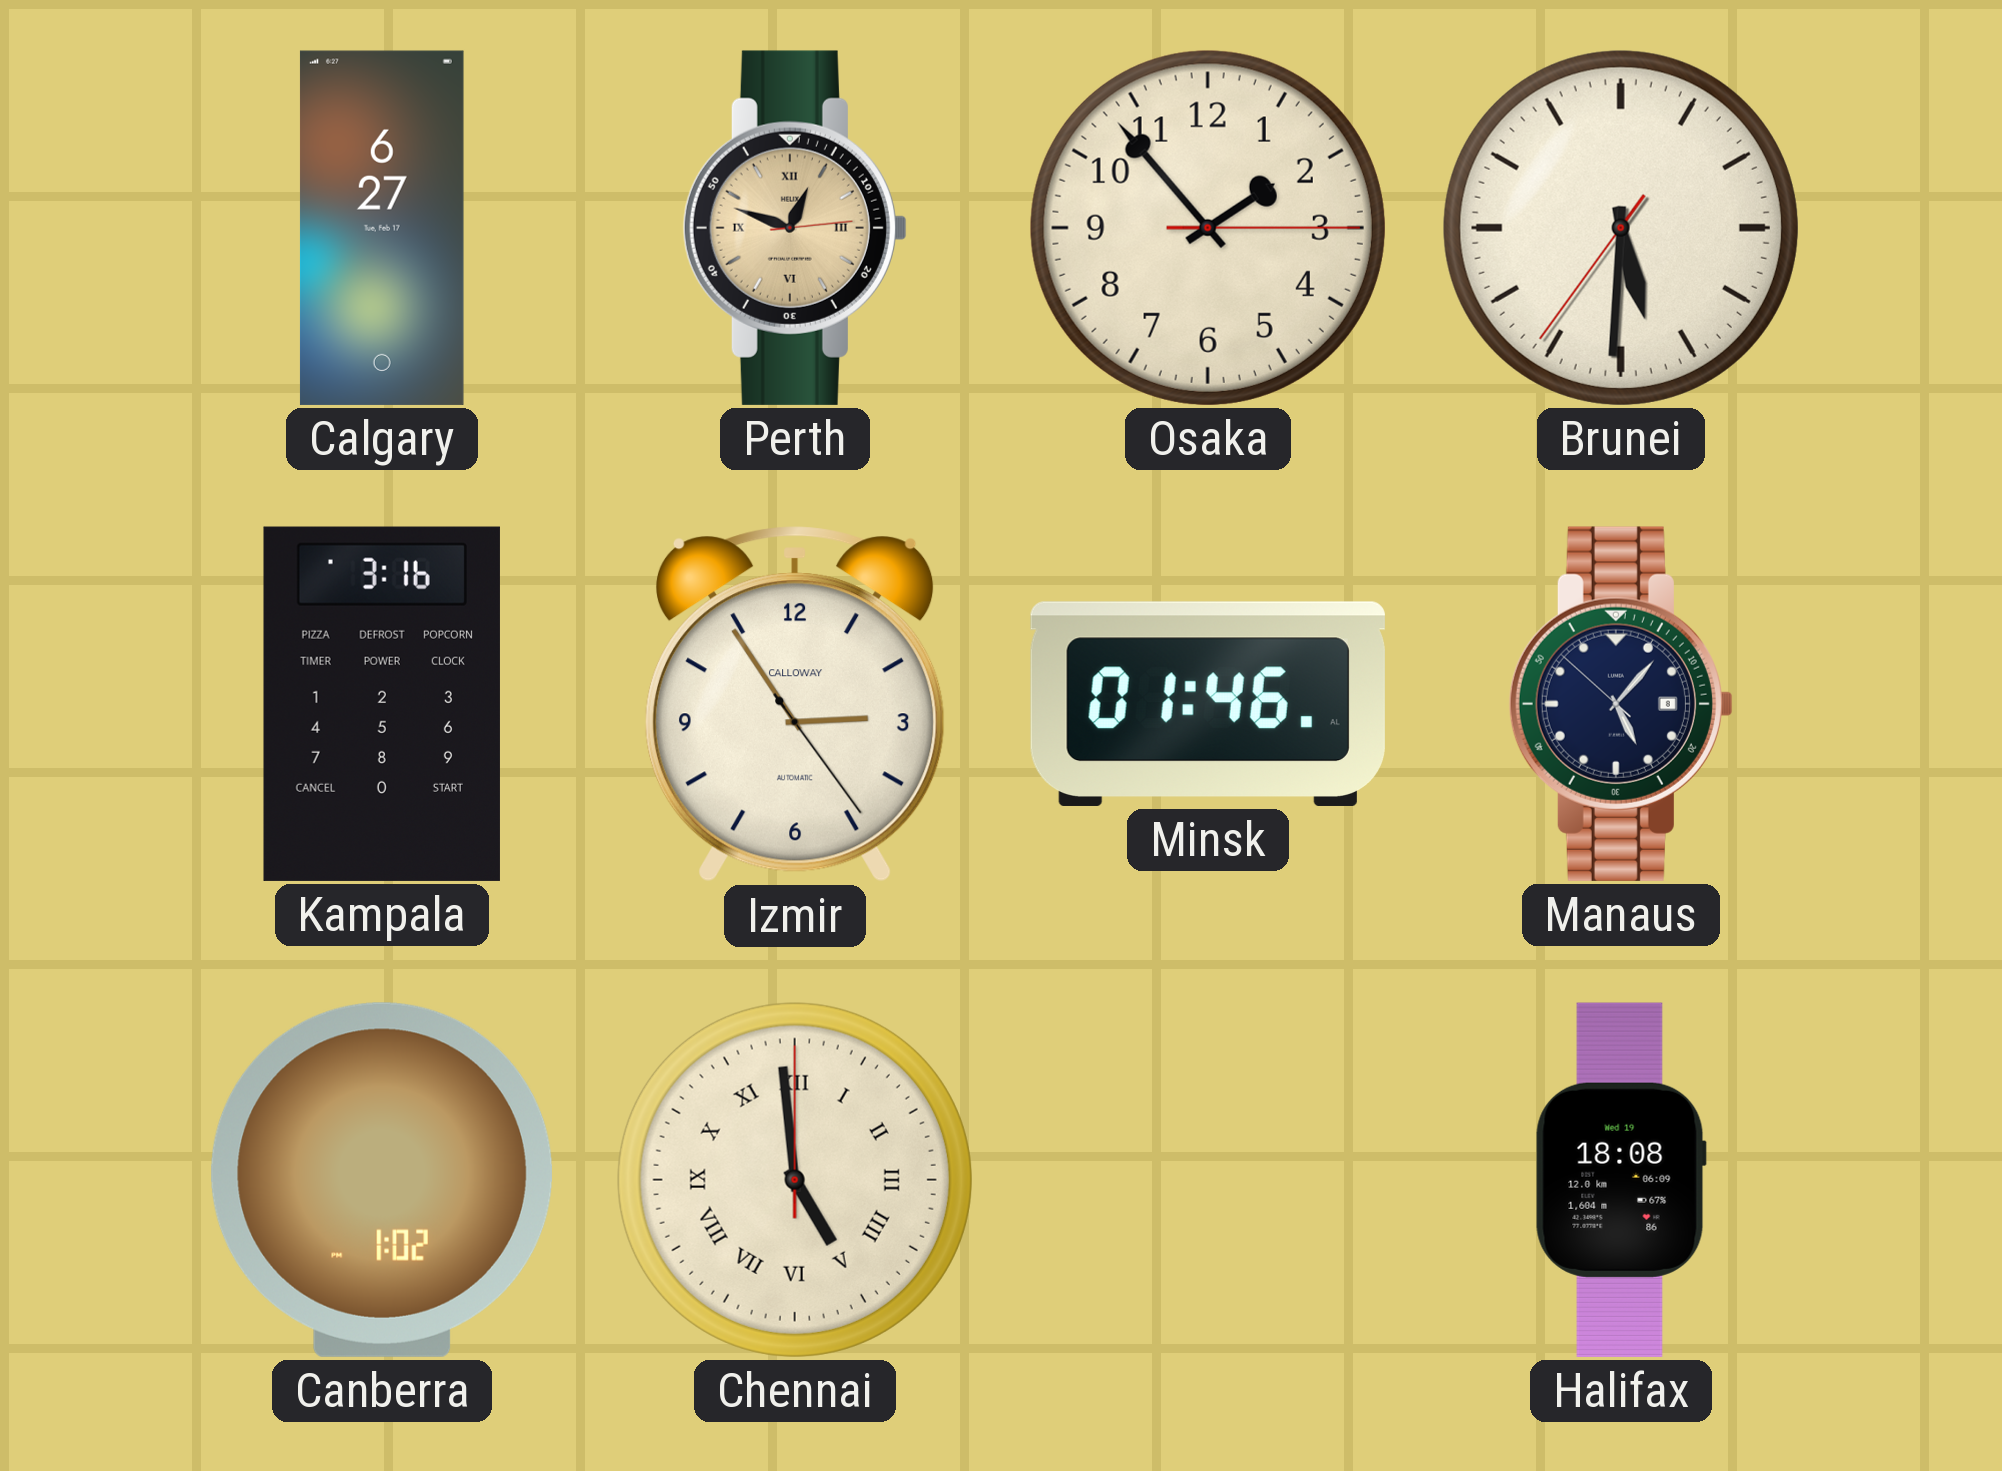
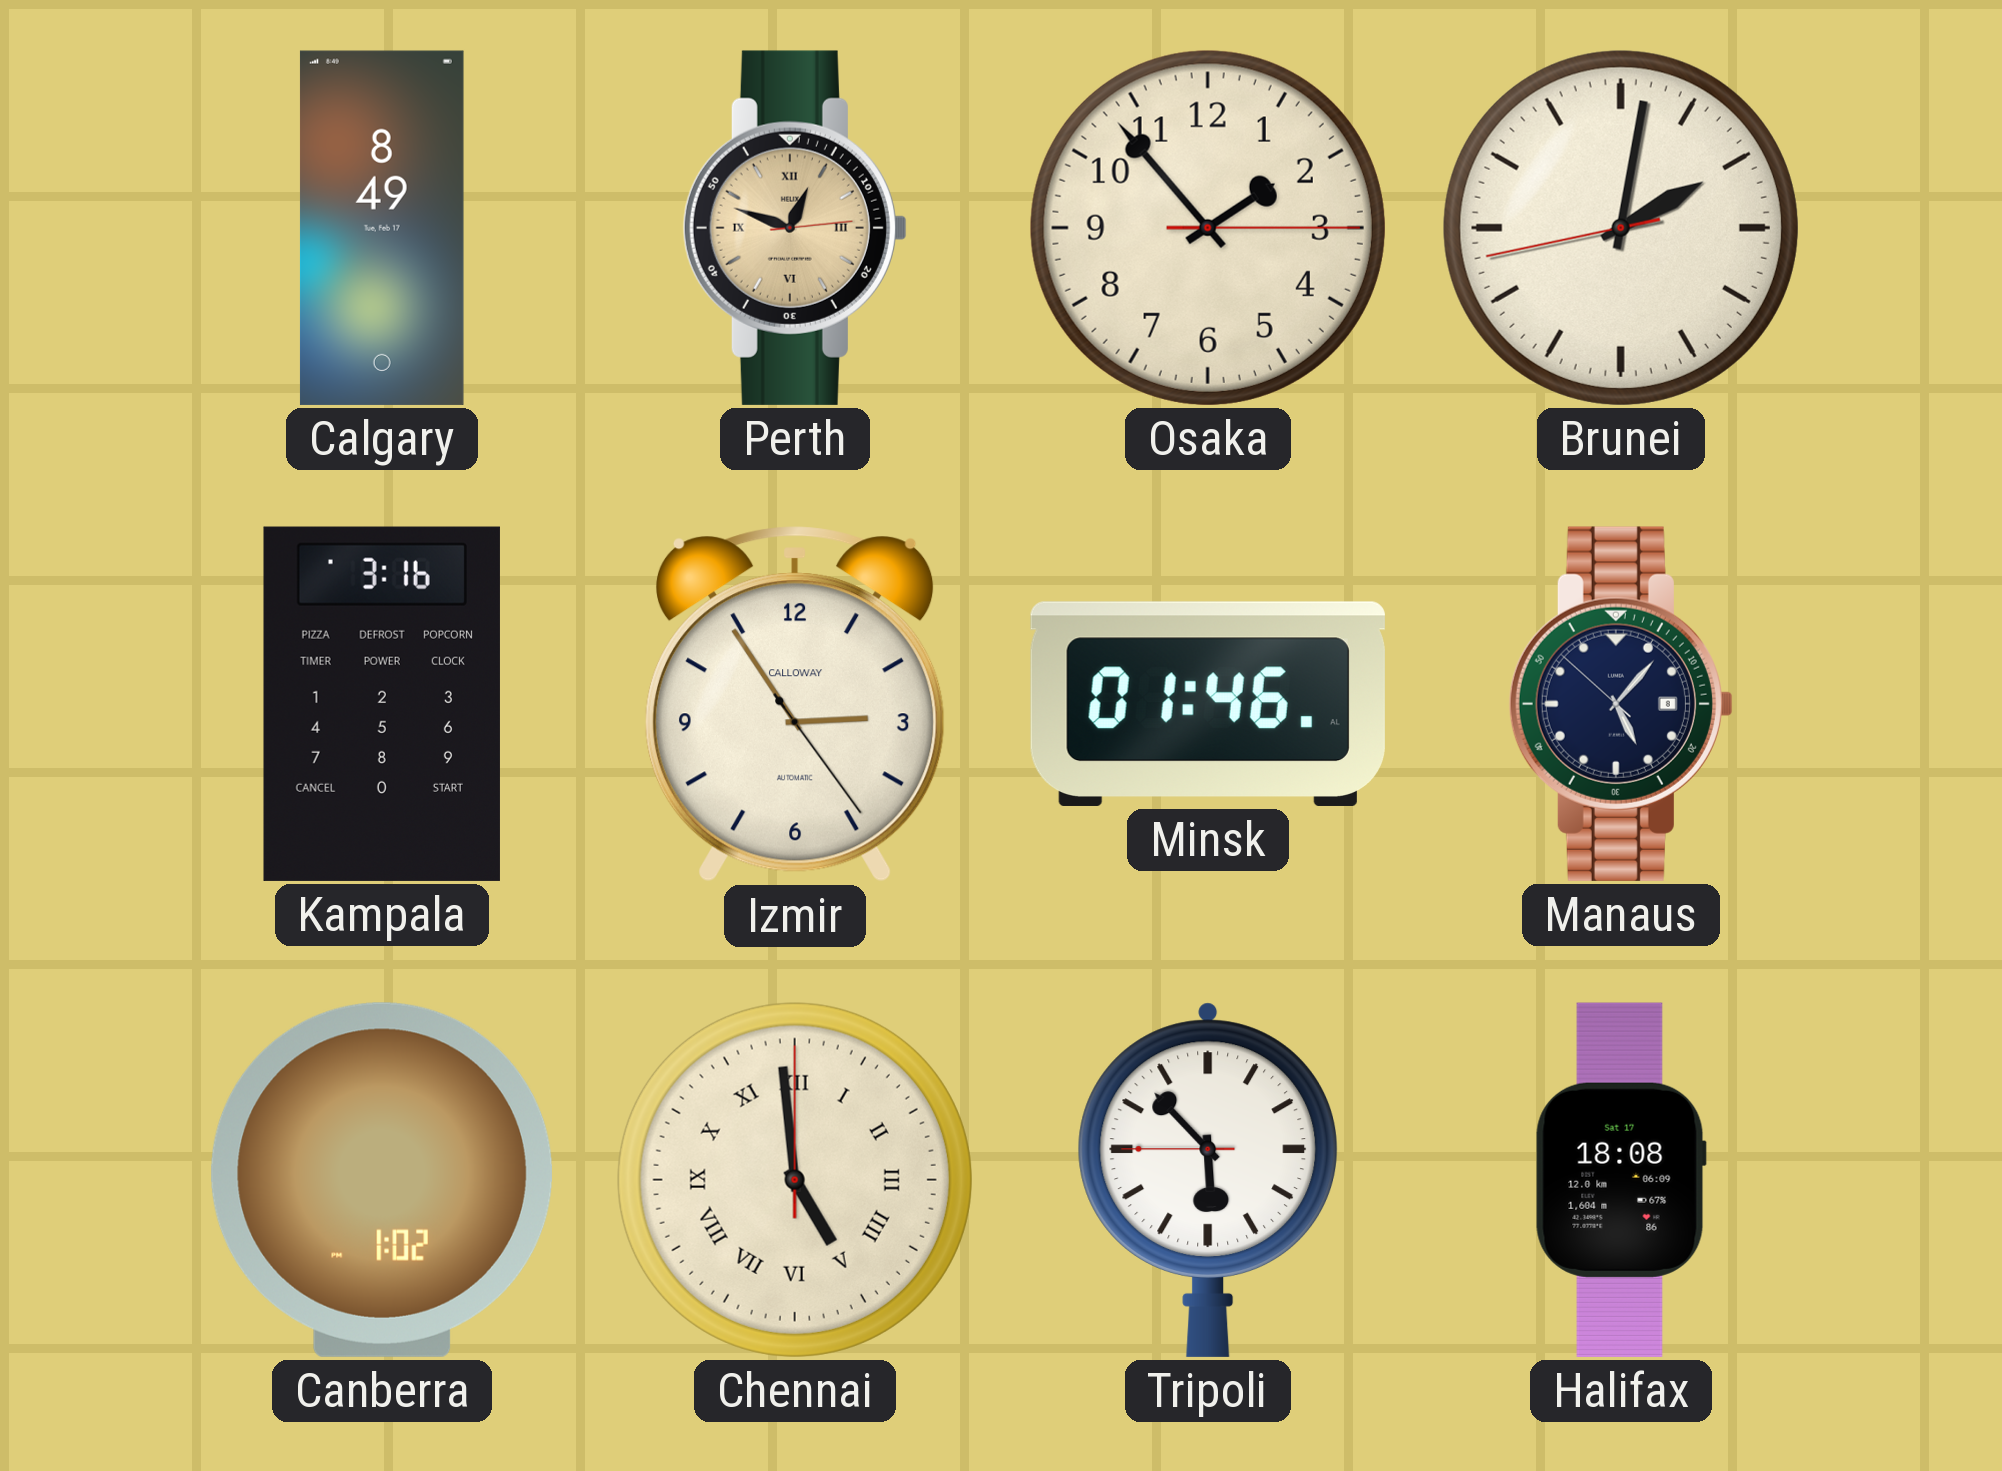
Calgary: 6:27 -> 8:49
Brunei: 5:30 -> 2:01
Tripoli: none -> 5:52
Halifax date: Wed 19 -> Sat 17
